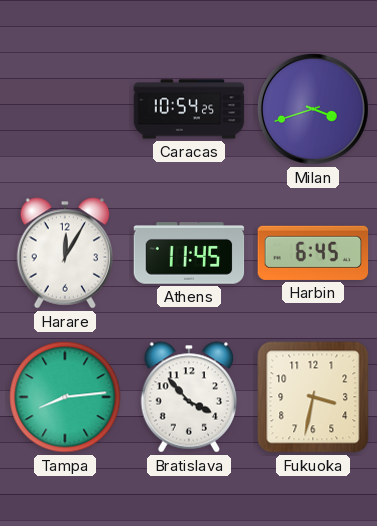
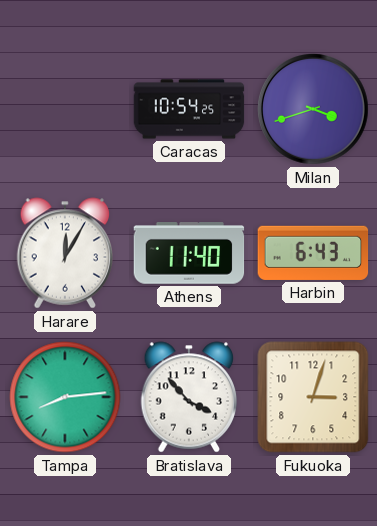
Athens: 11:45 -> 11:40
Harbin: 6:45 -> 6:43
Fukuoka: 3:32 -> 3:03
